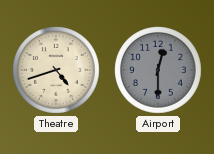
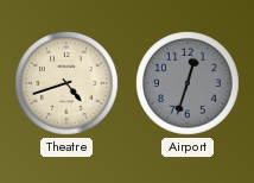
Airport: 12:30 -> 12:33
